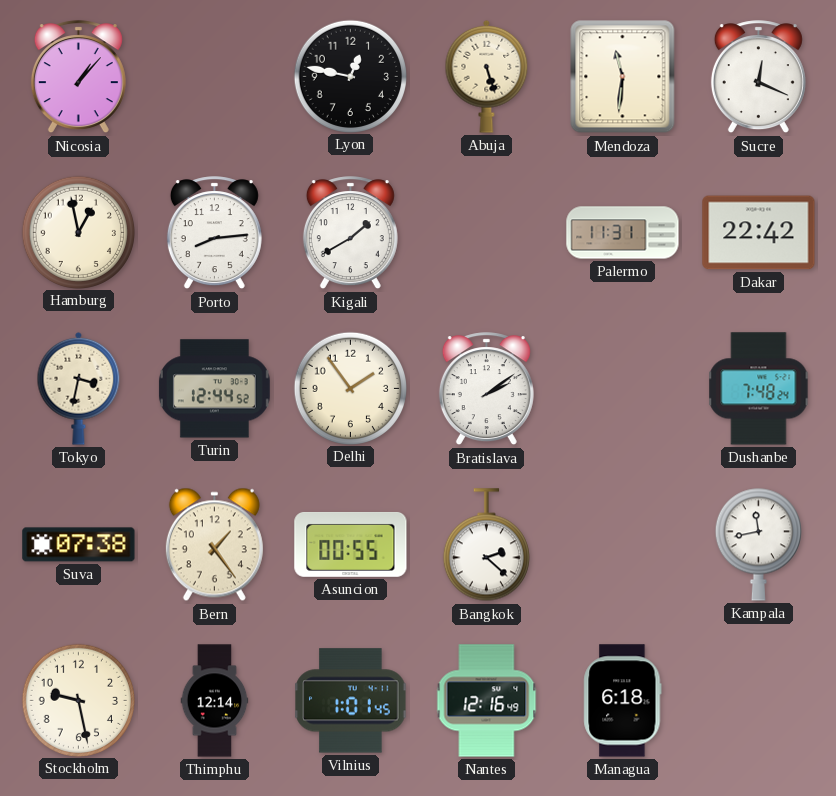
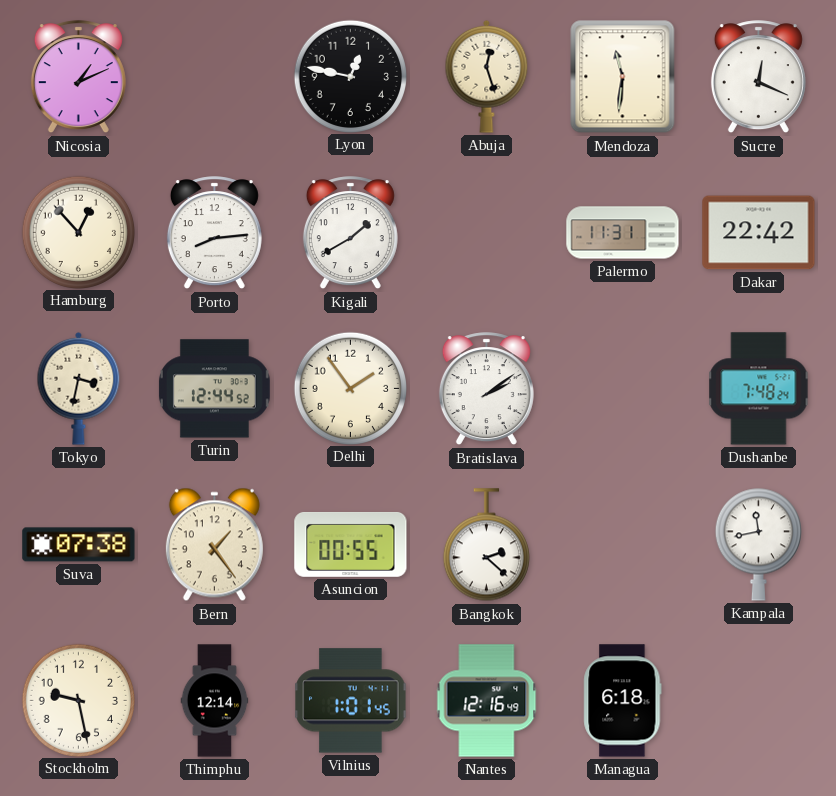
Nicosia: 1:07 -> 1:11
Abuja: 5:27 -> 12:27
Hamburg: 12:58 -> 12:53
